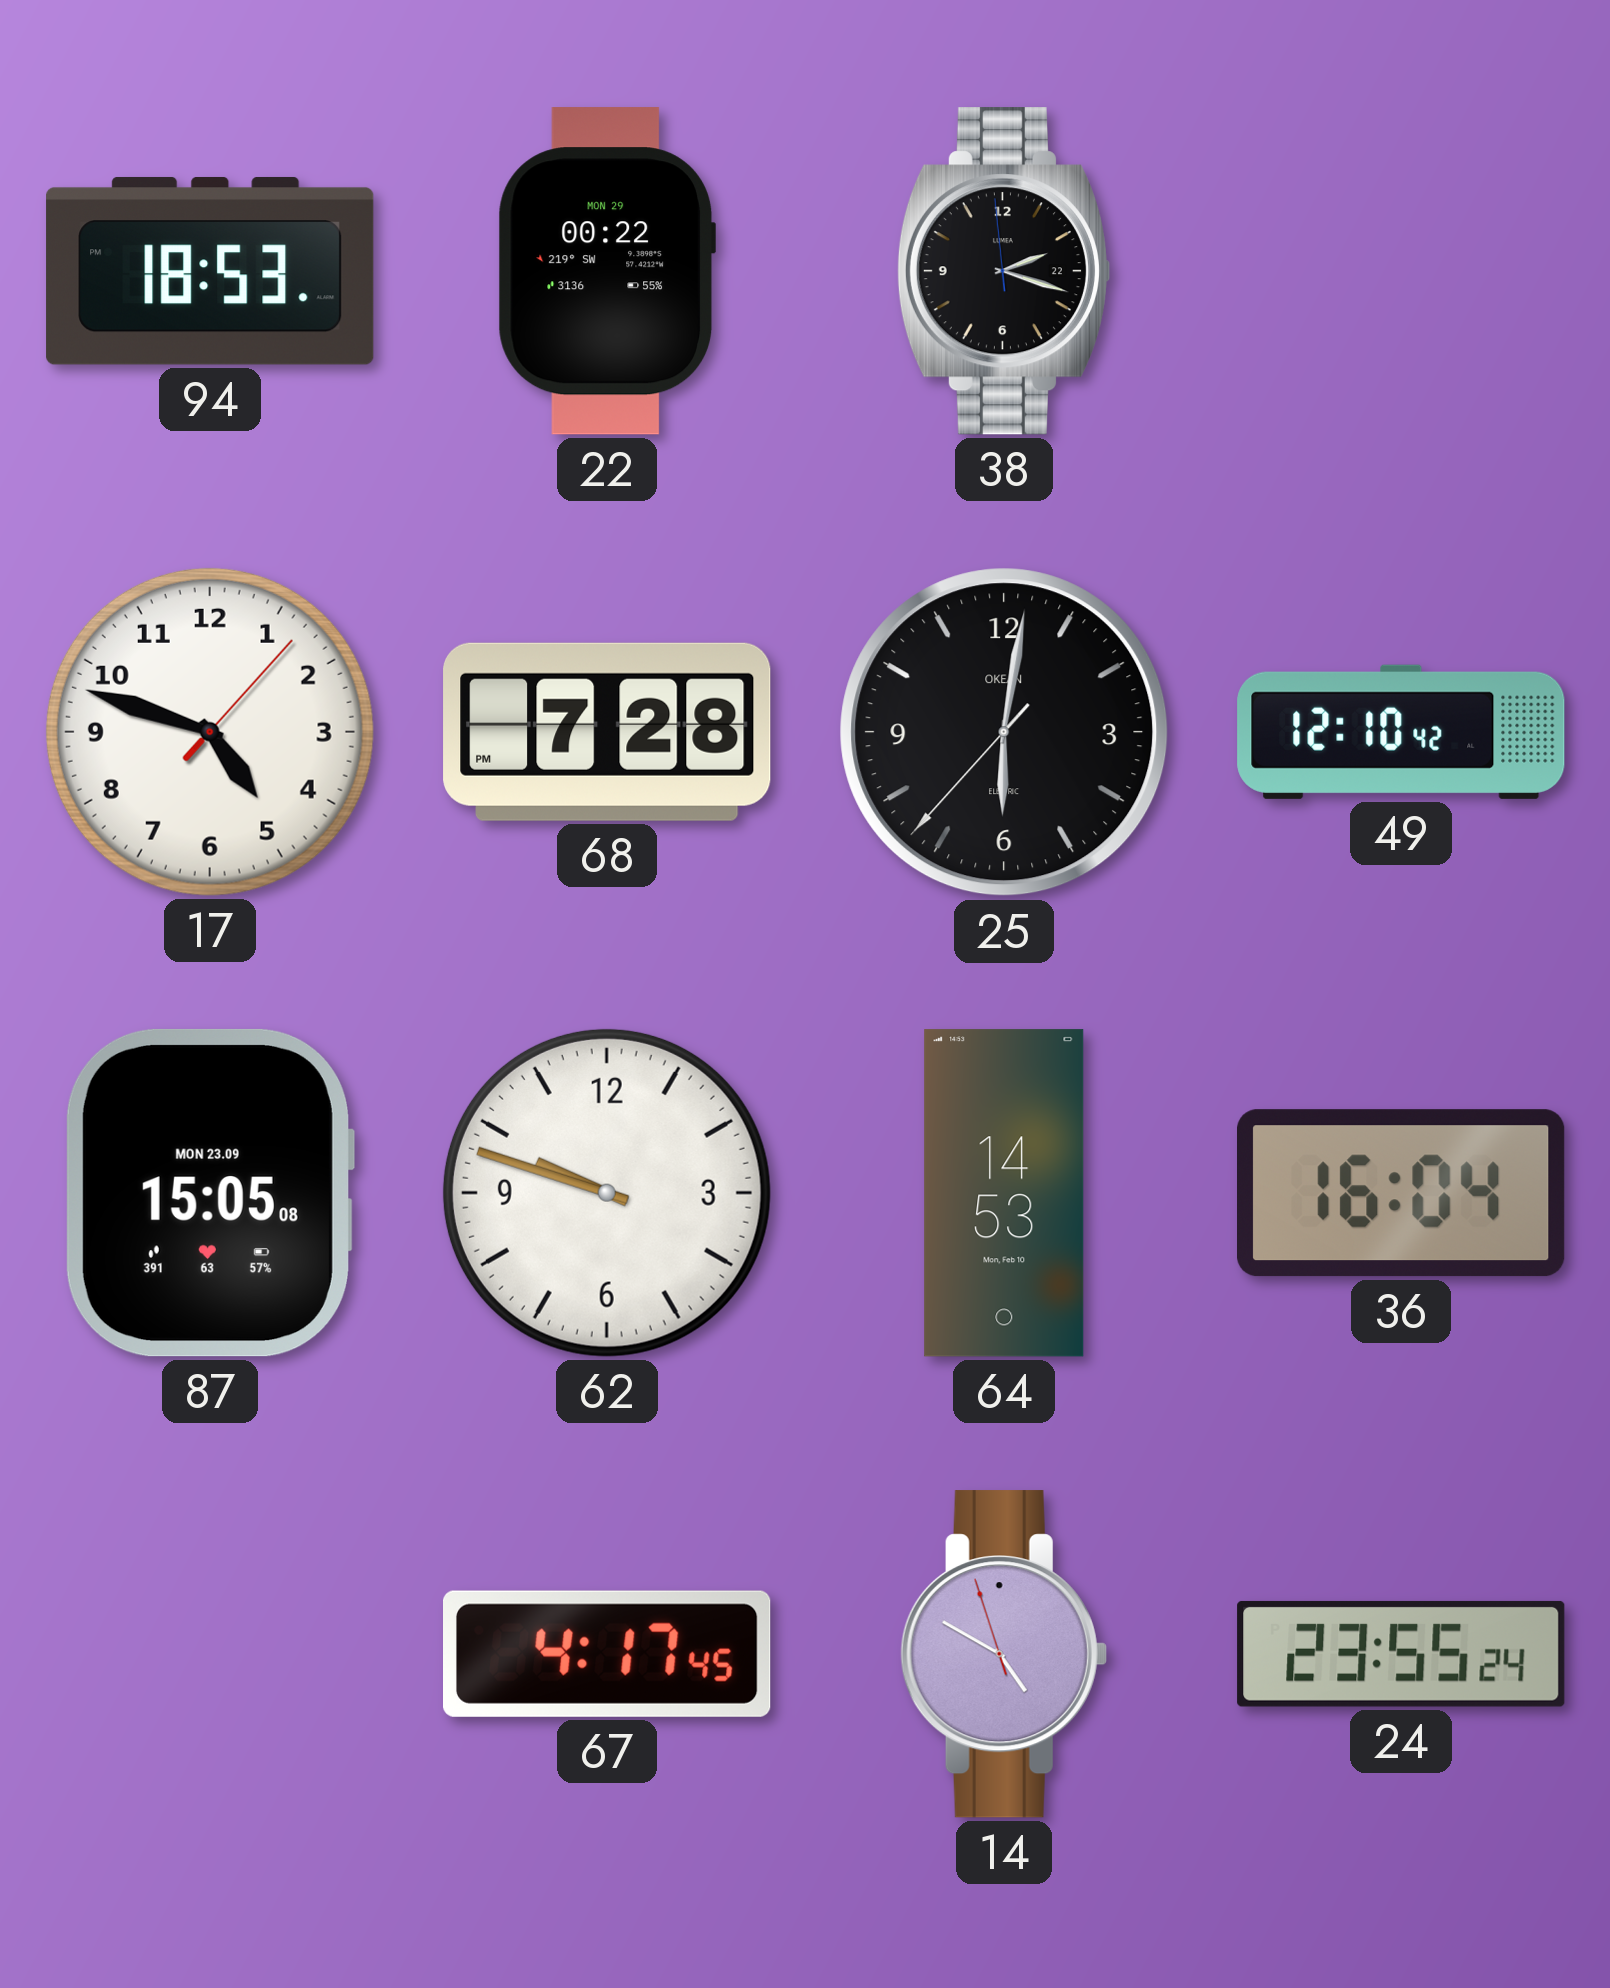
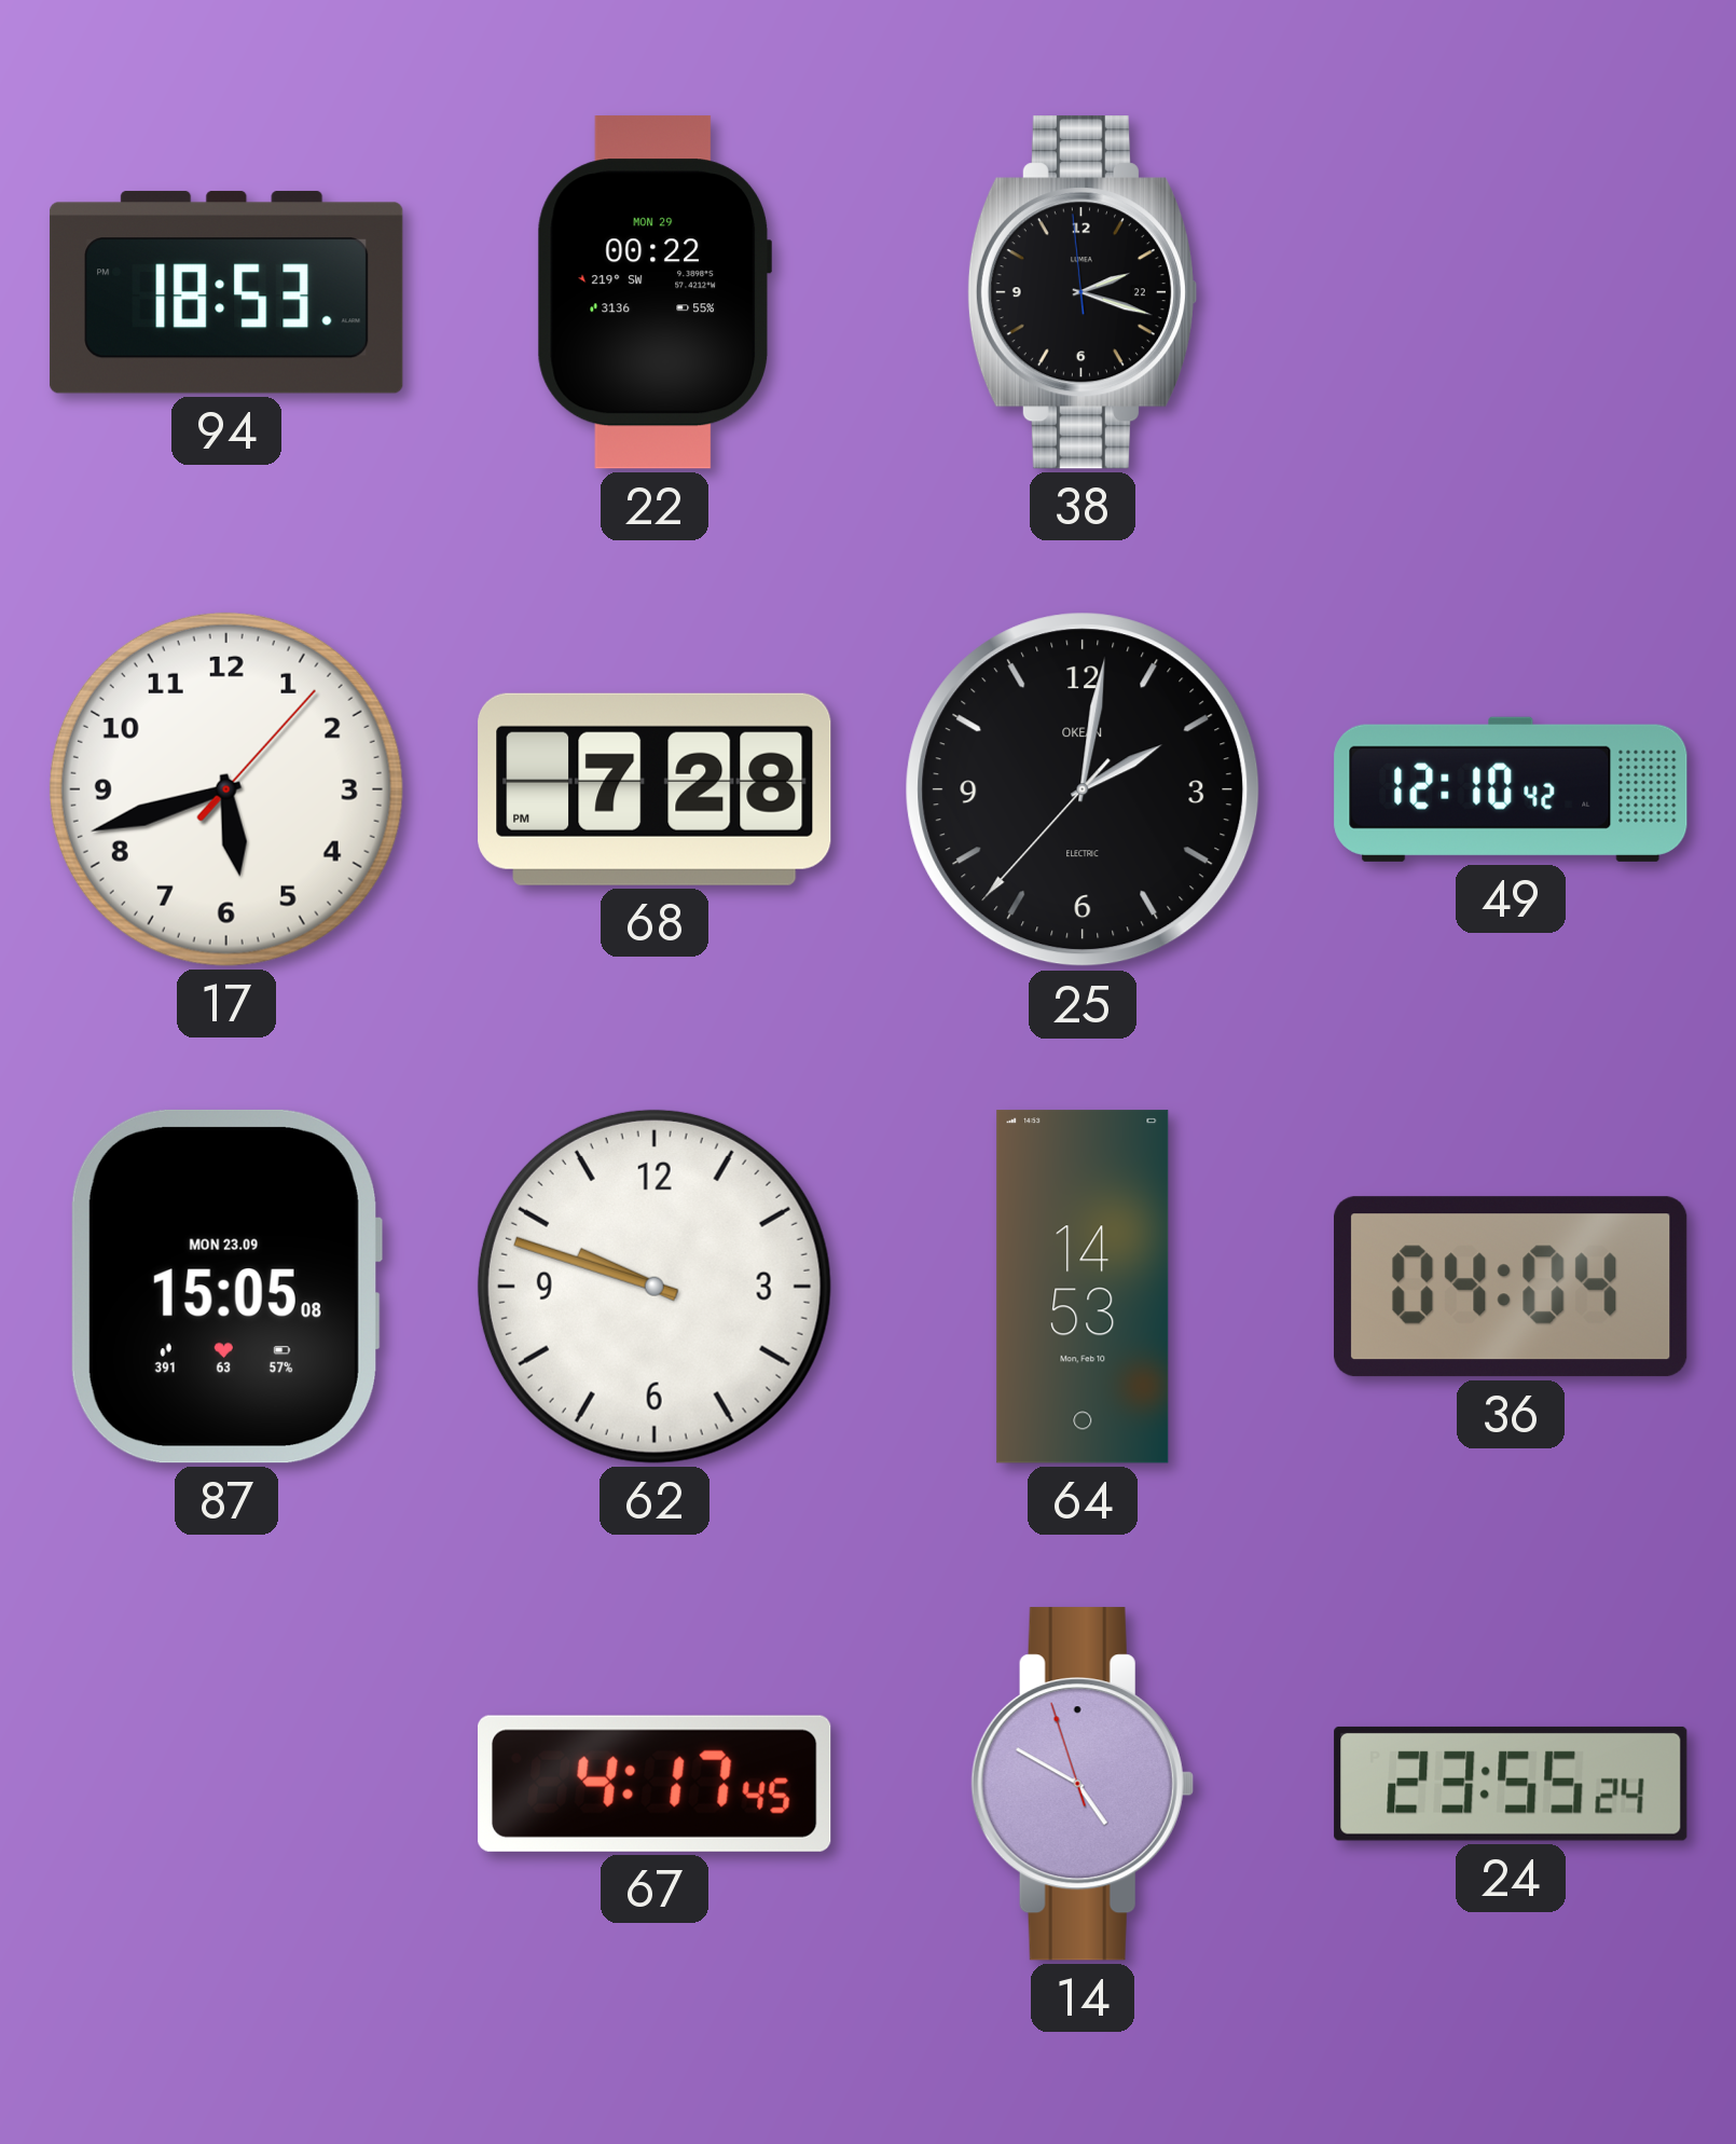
17: 4:48 -> 5:42
25: 6:01 -> 2:01
36: 16:04 -> 04:04
